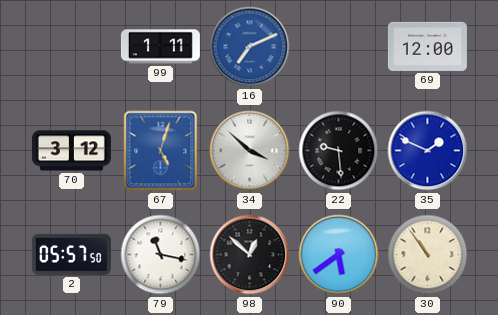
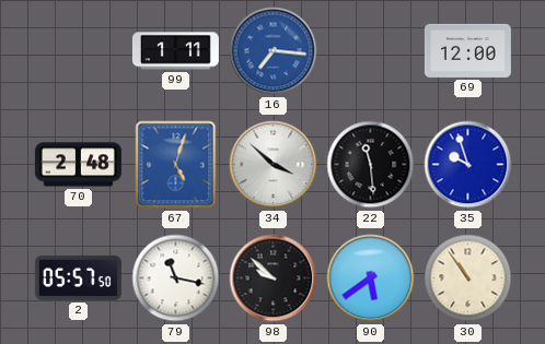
16: 7:11 -> 7:16
70: 3:12 -> 2:48
22: 9:29 -> 11:29
35: 1:49 -> 9:57
98: 12:52 -> 9:52
